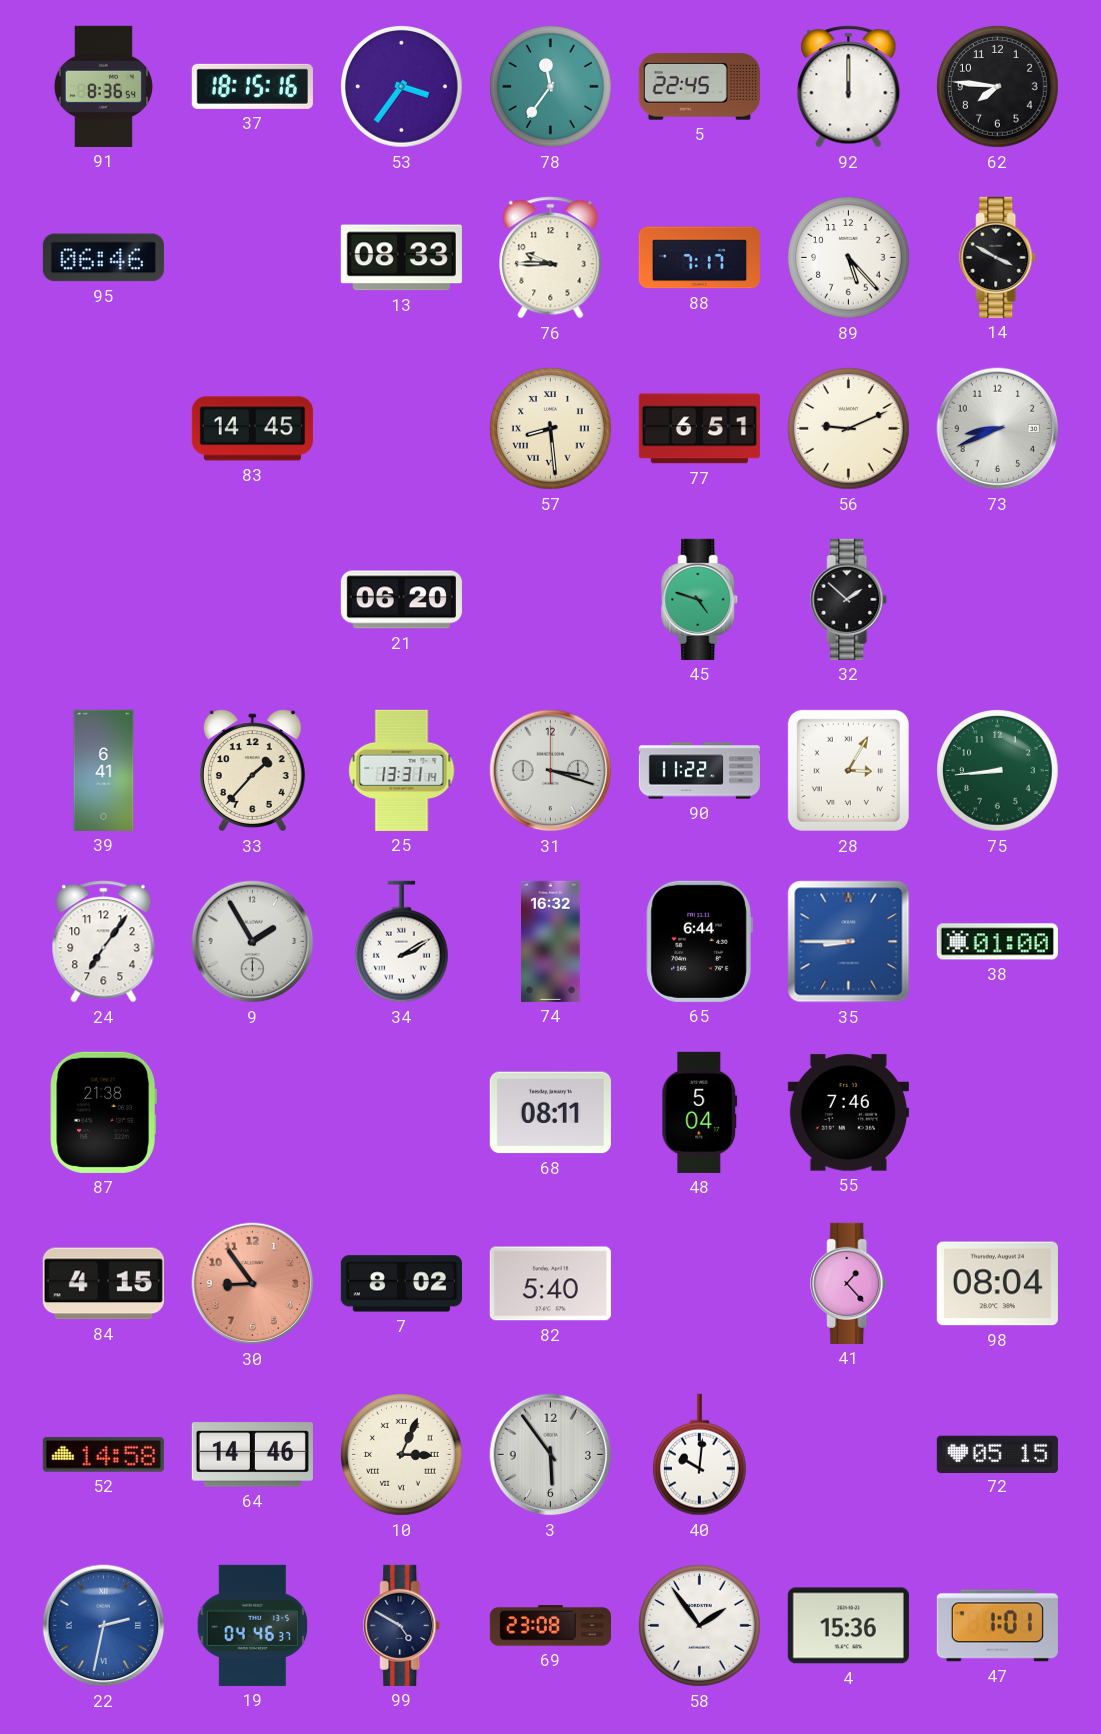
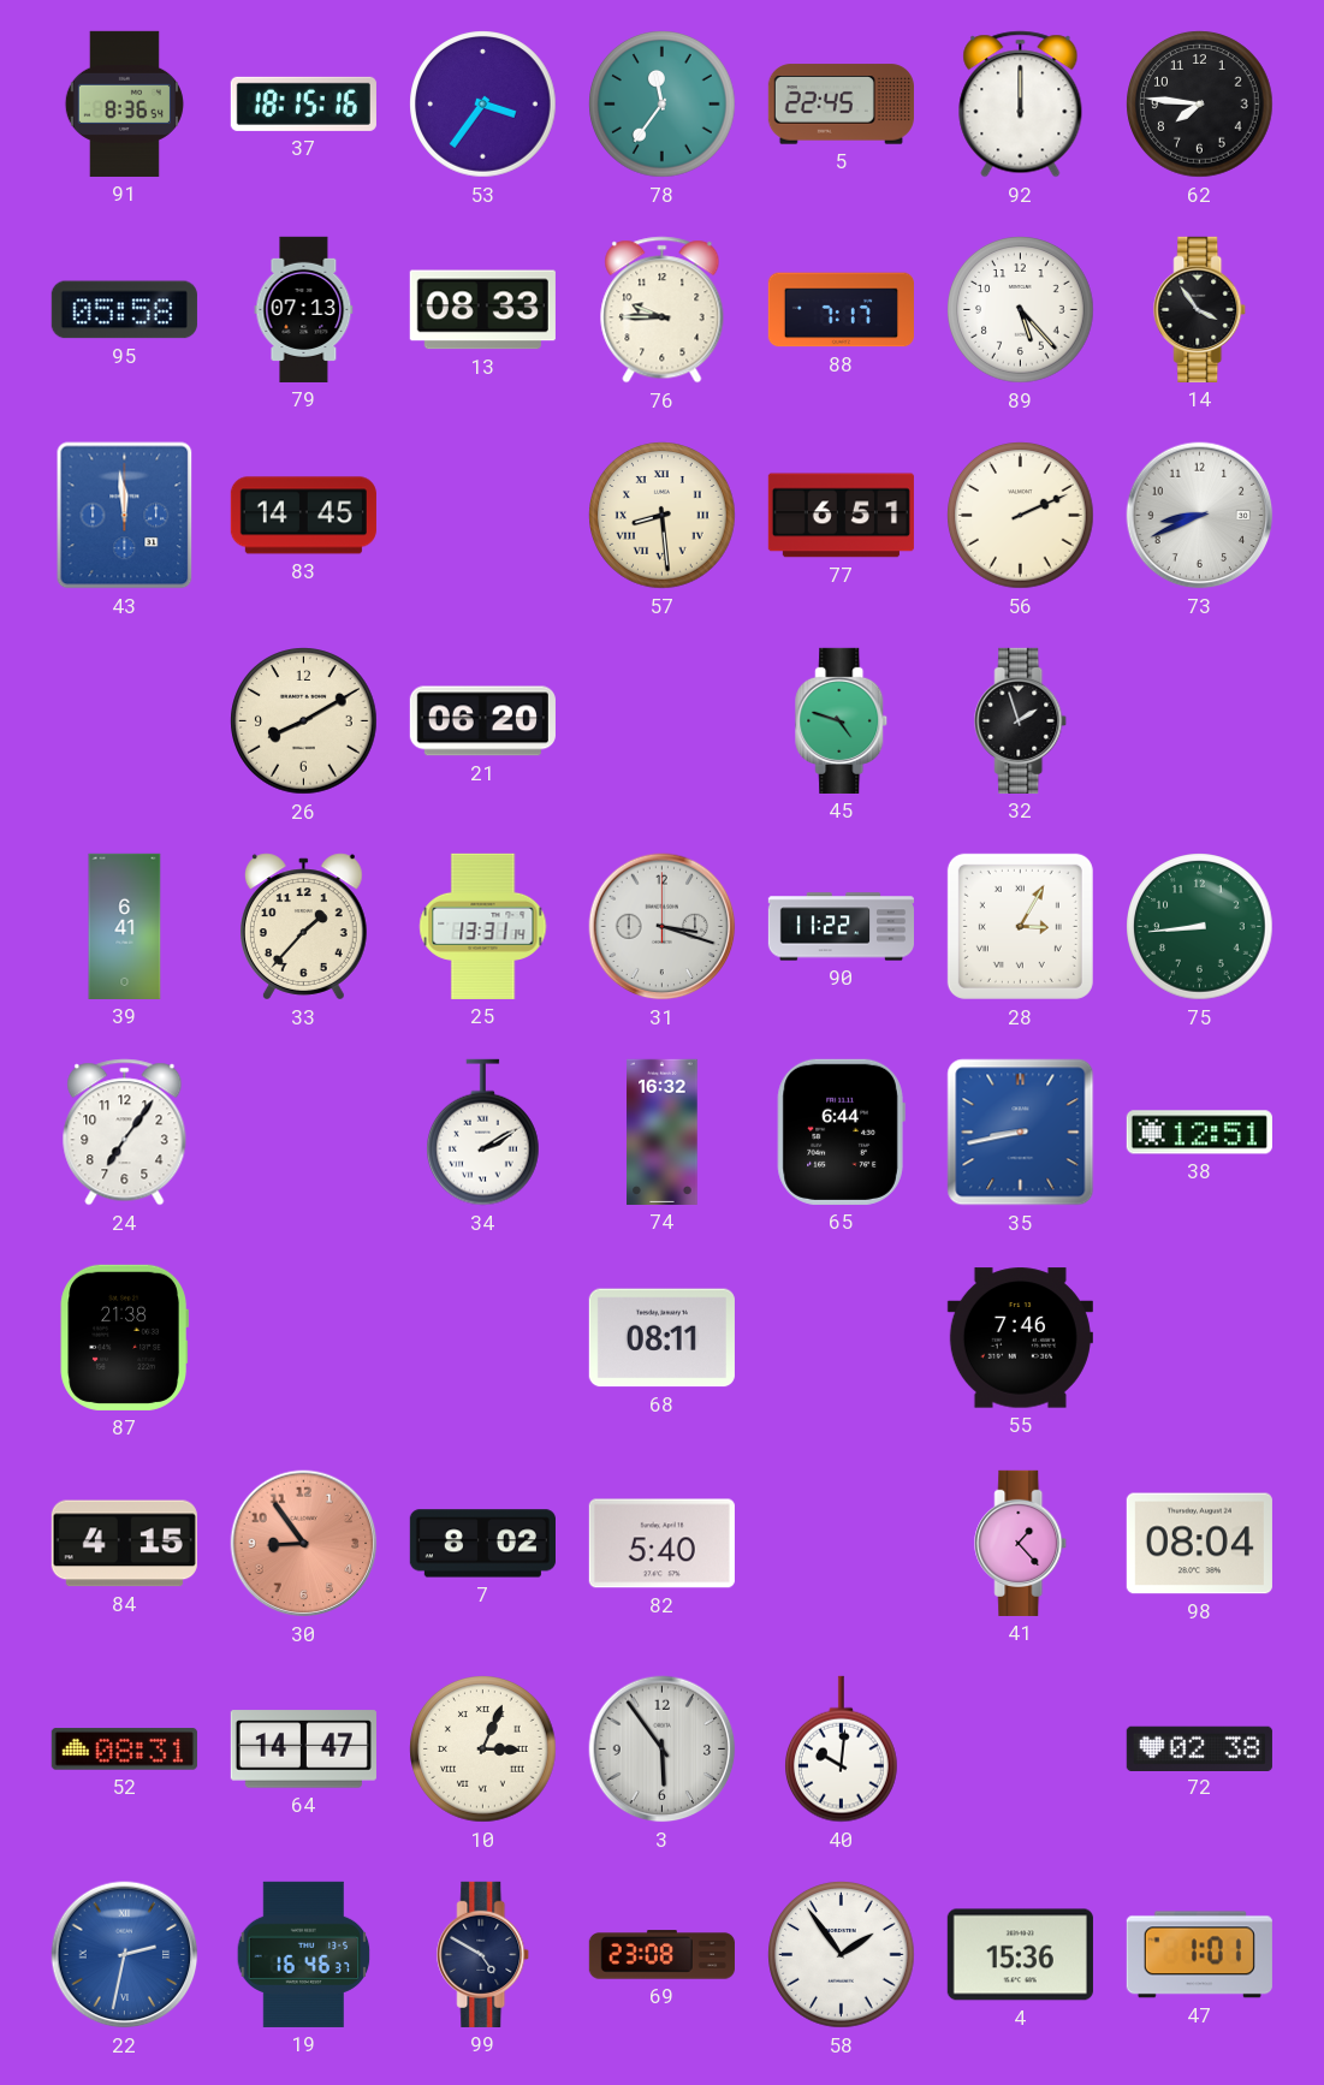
95: 06:46 -> 05:58
79: none -> 07:13
14: 3:50 -> 3:54
43: none -> 11:59
56: 9:11 -> 2:11
26: none -> 8:10
32: 1:52 -> 1:57
9: 1:55 -> none
35: 8:45 -> 8:43
38: 01:00 -> 12:51
48: 5:04 -> none
52: 14:58 -> 08:31
64: 14:46 -> 14:47
72: 05:15 -> 02:38
19: 04:46 -> 16:46
